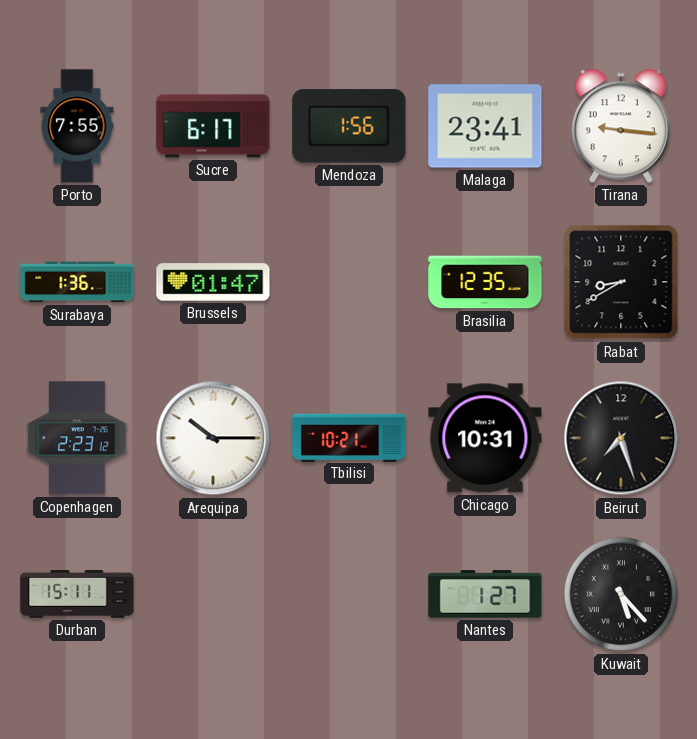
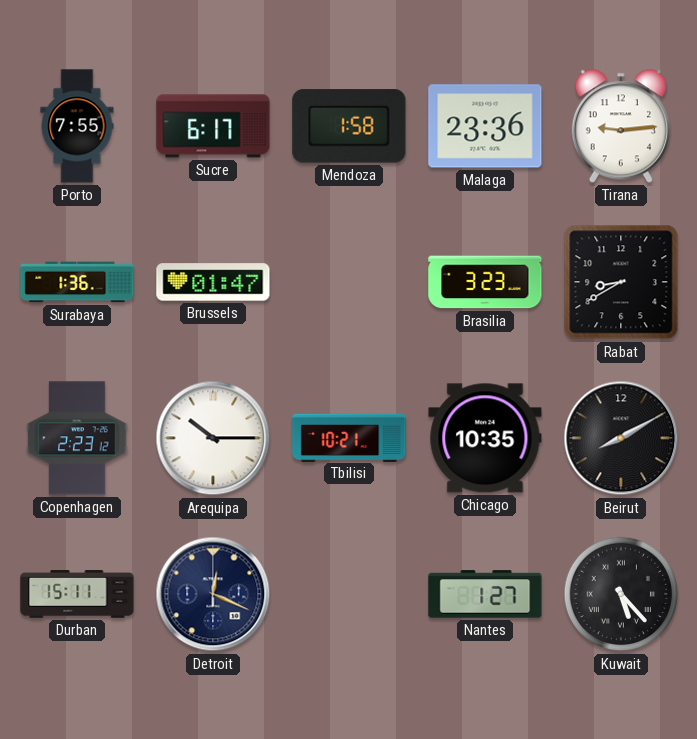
Mendoza: 1:56 -> 1:58
Malaga: 23:41 -> 23:36
Tirana: 9:16 -> 9:14
Brasilia: 12:35 -> 3:23
Chicago: 10:31 -> 10:35
Beirut: 7:27 -> 8:10
Detroit: none -> 12:19
